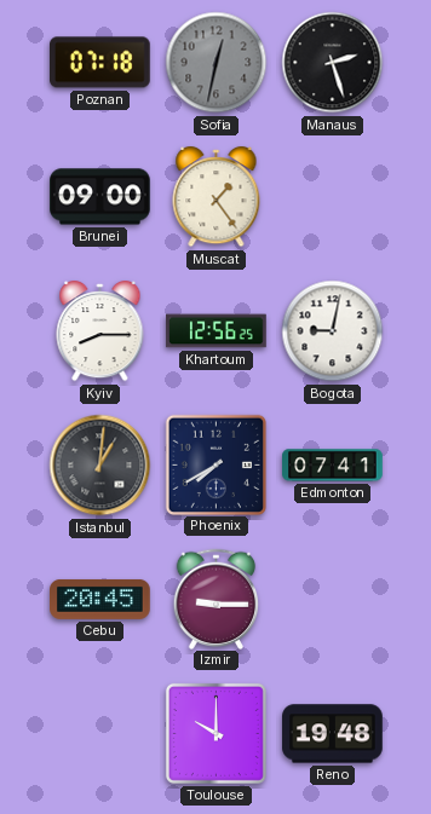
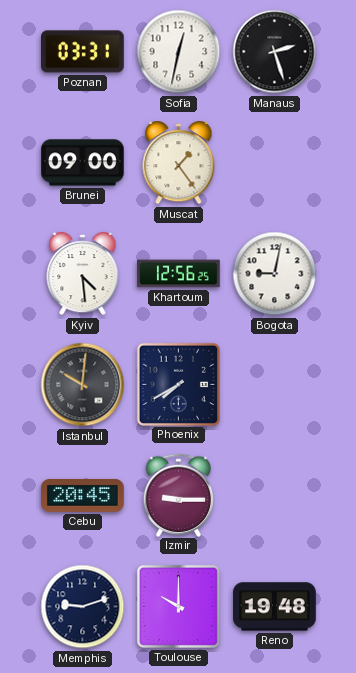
Poznan: 07:18 -> 03:31
Sofia dial: grey -> white
Kyiv: 8:15 -> 4:29
Istanbul: 1:01 -> 10:01
Edmonton: 07:41 -> none
Memphis: none -> 9:12
